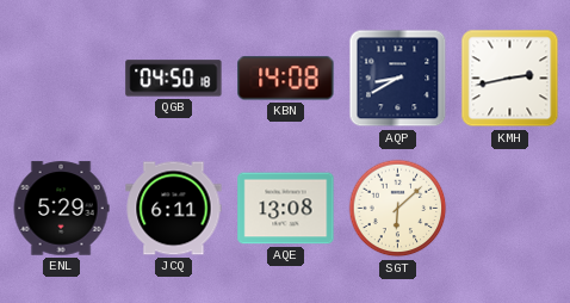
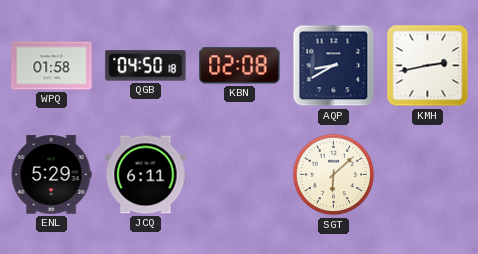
WPQ: none -> 01:58
KBN: 14:08 -> 02:08
AQE: 13:08 -> none
